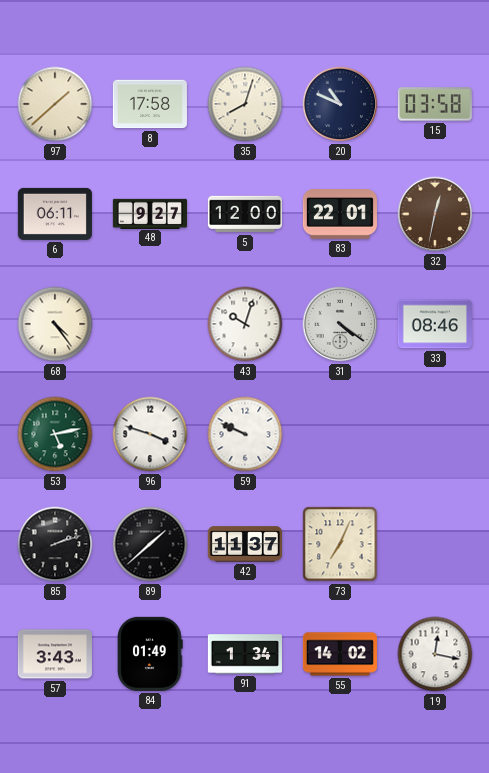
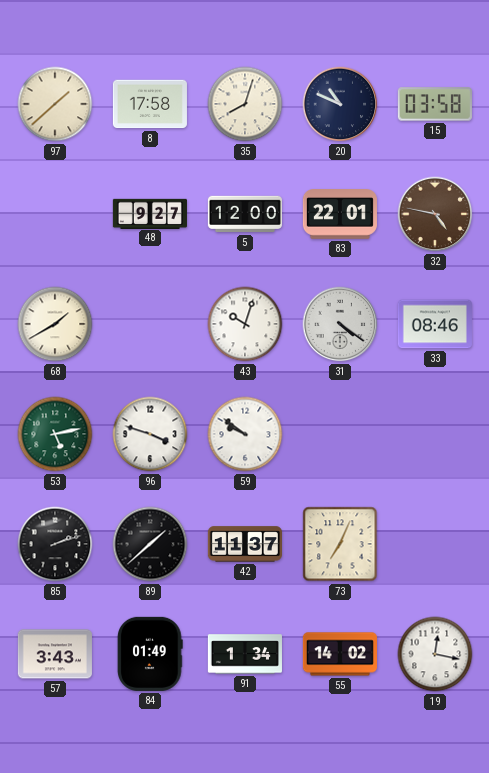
6: 06:11 -> none
32: 12:32 -> 4:47
68: 4:24 -> 1:40
59: 9:49 -> 9:51
